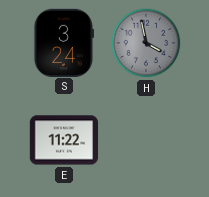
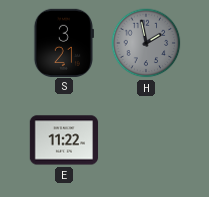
S: 3:24 -> 3:21
H: 3:58 -> 1:58
